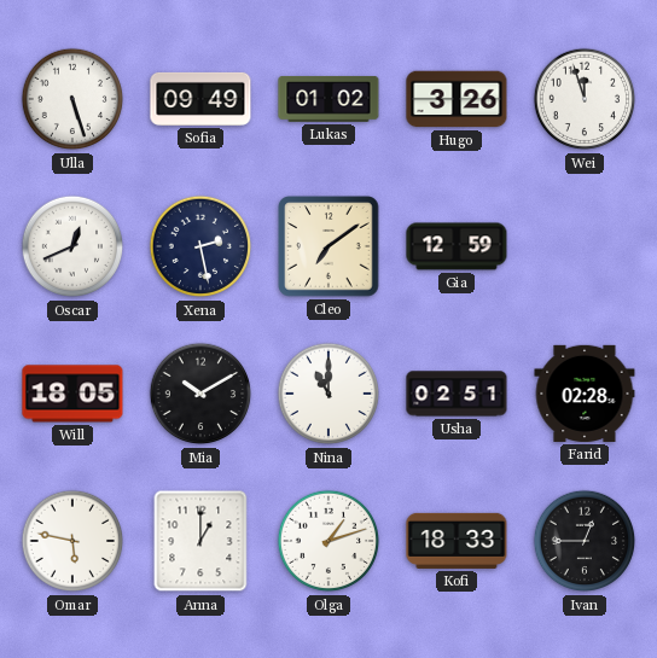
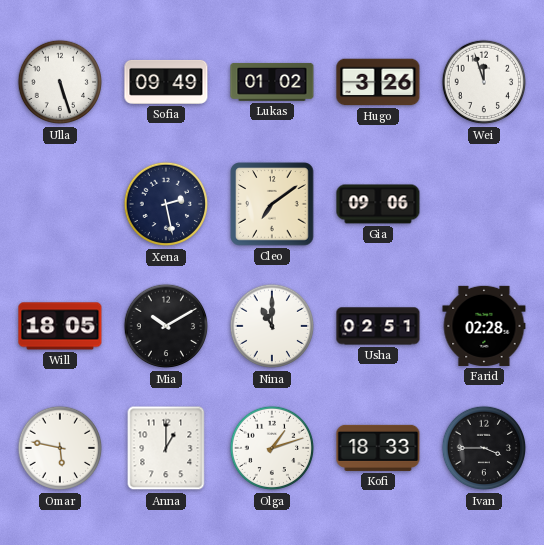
Oscar: 12:41 -> none
Gia: 12:59 -> 09:06
Ivan: 12:45 -> 3:45
